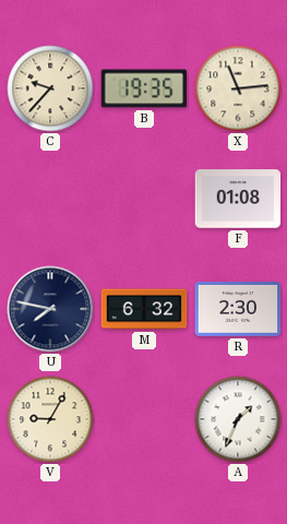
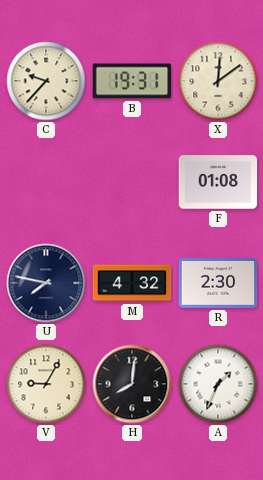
B: 19:35 -> 19:31
X: 11:14 -> 12:09
M: 6:32 -> 4:32
H: none -> 8:01
